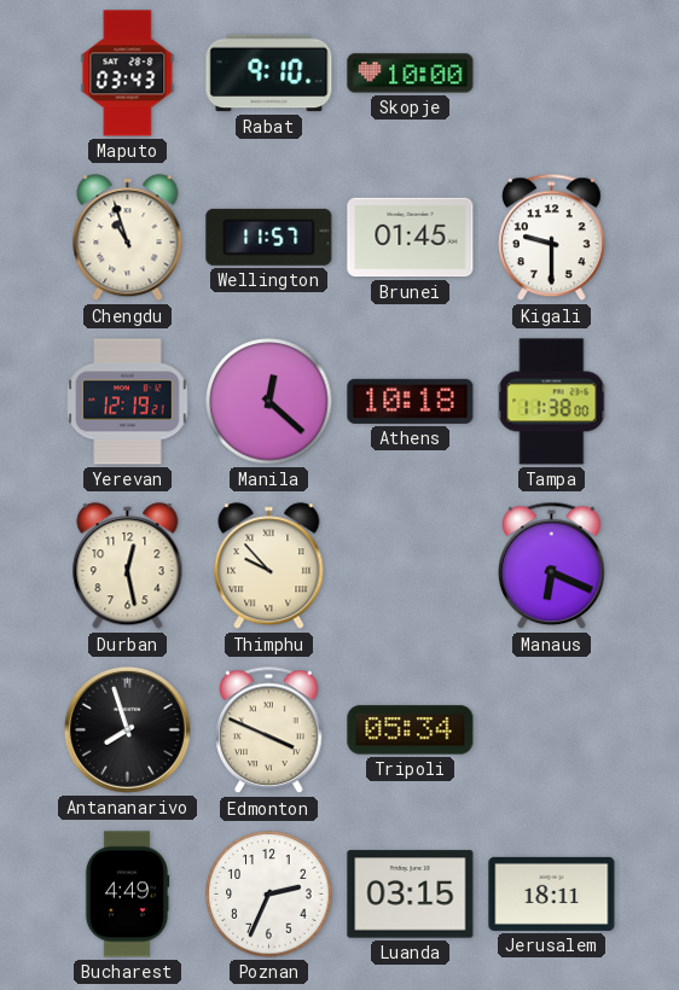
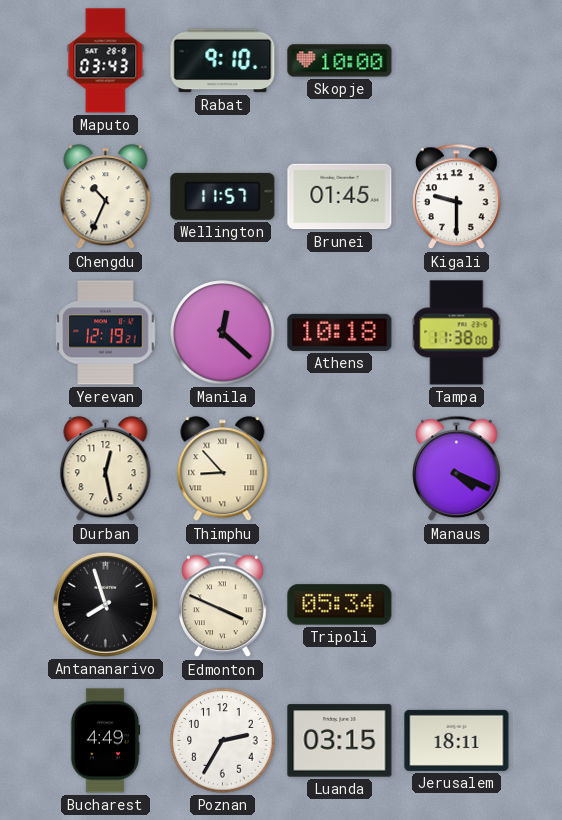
Chengdu: 10:57 -> 10:34
Thimphu: 9:53 -> 8:53
Manaus: 6:19 -> 4:19
Poznan: 2:34 -> 2:35
